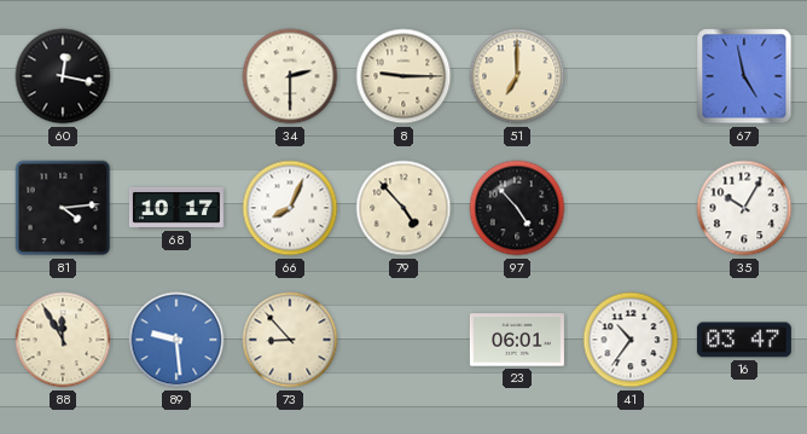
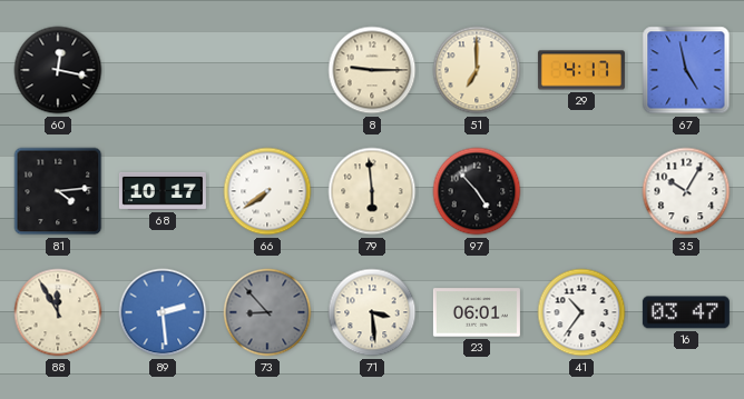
34: 2:30 -> none
29: none -> 4:17
66: 8:04 -> 7:39
79: 4:53 -> 5:59
89: 9:29 -> 2:29
73 dial: cream -> grey
71: none -> 3:29
